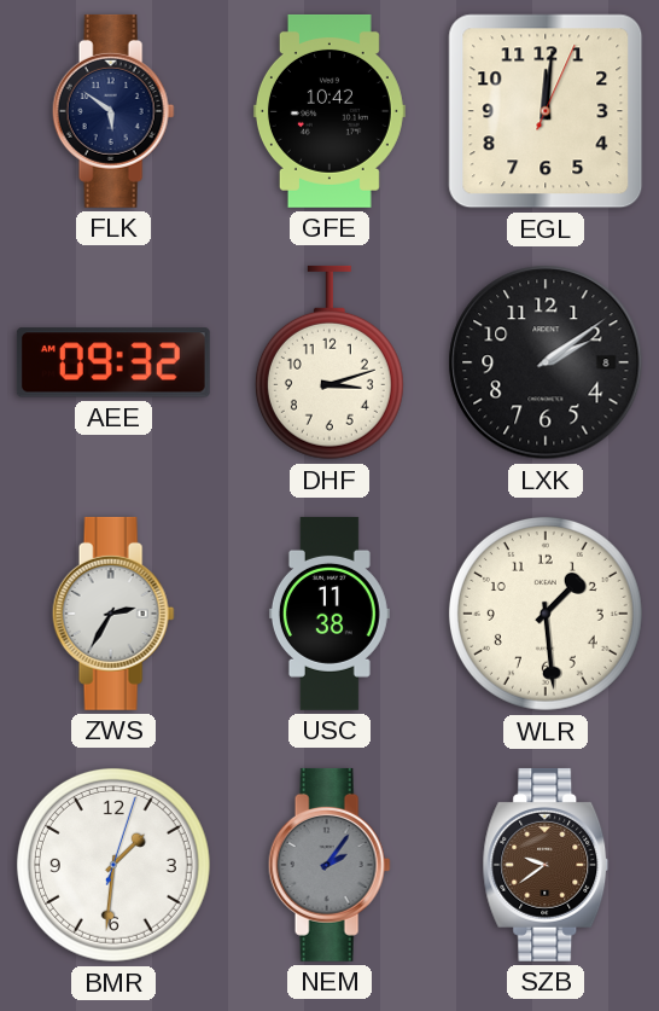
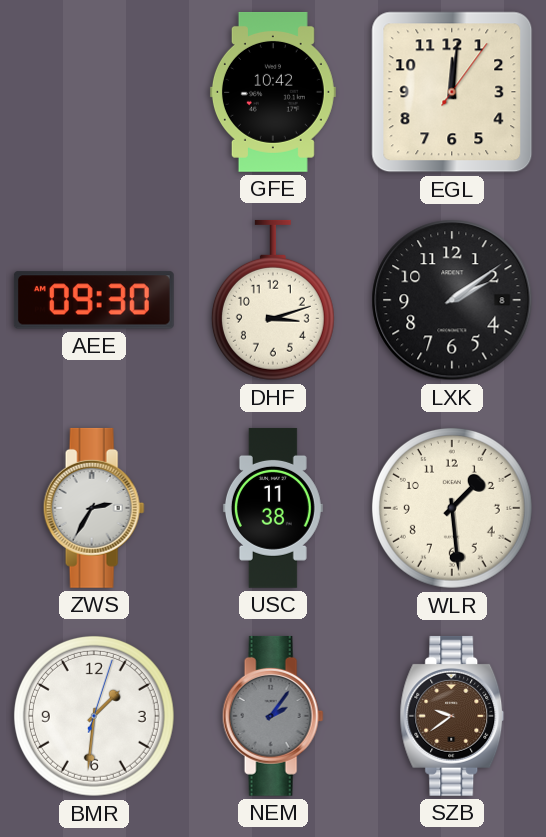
FLK: 5:51 -> none
EGL: 12:01:04 -> 12:01:06
AEE: 09:32 -> 09:30
